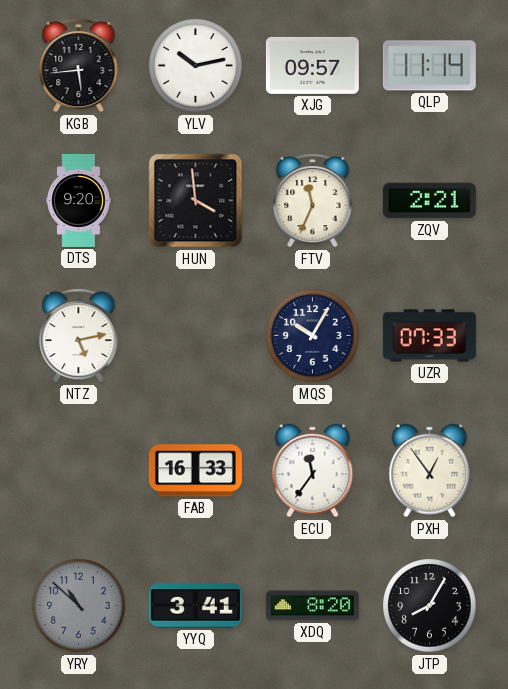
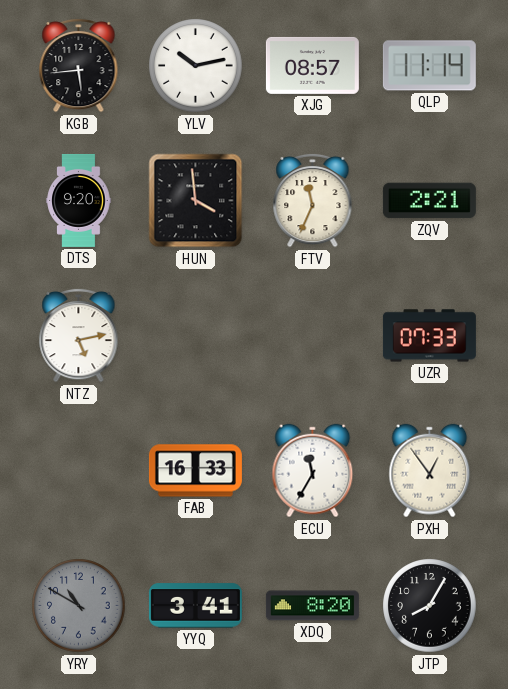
XJG: 09:57 -> 08:57
MQS: 10:05 -> none
ECU: 11:36 -> 11:35
YRY: 10:52 -> 10:50
